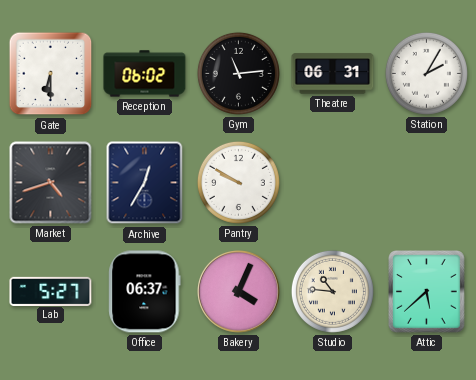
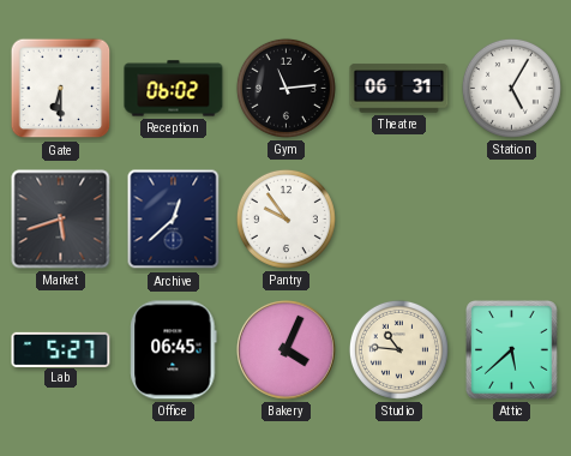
Station: 2:05 -> 5:05
Market: 4:42 -> 5:42
Archive: 12:35 -> 12:38
Pantry: 9:50 -> 9:54
Office: 06:37 -> 06:45
